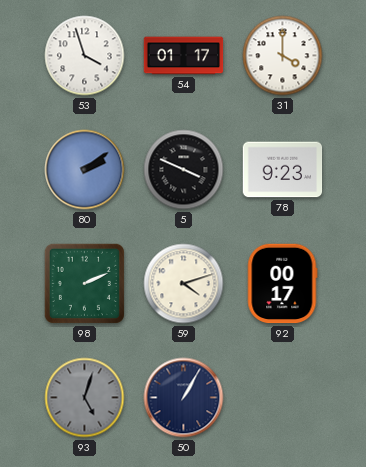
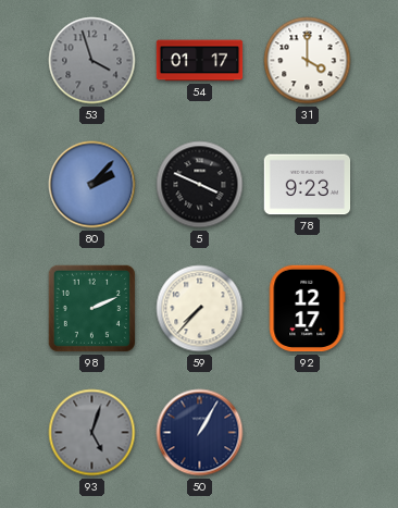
53 dial: white -> grey
80: 2:09 -> 2:07
59: 4:12 -> 7:37
92: 00:17 -> 12:17
